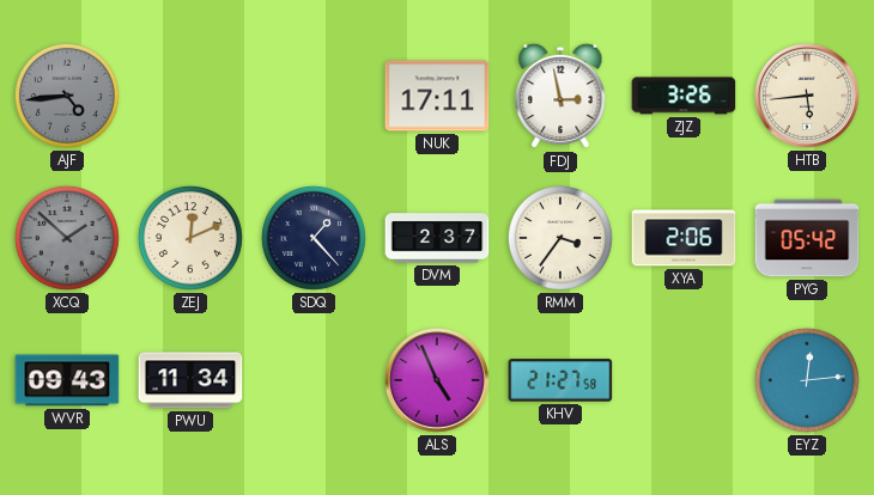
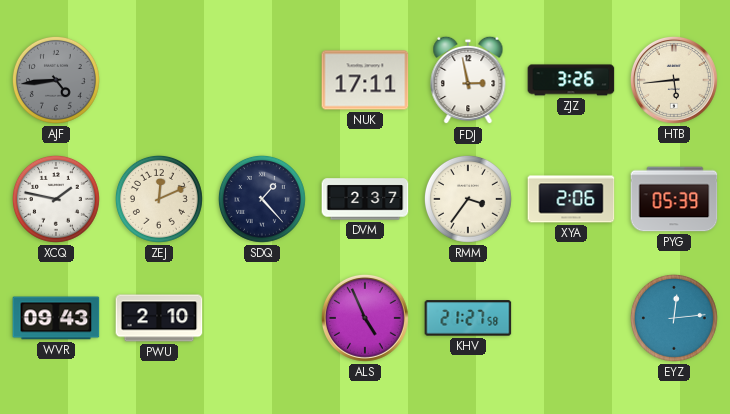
XCQ: 1:52 -> 1:47
XCQ dial: grey -> white
PYG: 05:42 -> 05:39
PWU: 11:34 -> 2:10
